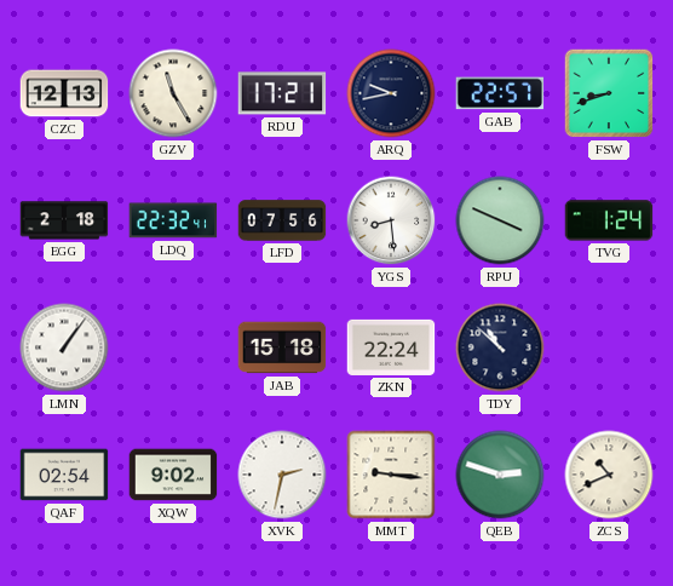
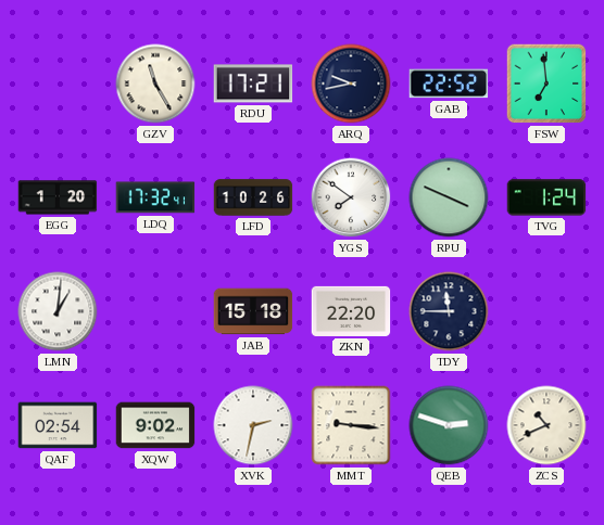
CZC: 12:13 -> none
GAB: 22:57 -> 22:52
FSW: 8:42 -> 6:59
EGG: 2:18 -> 1:20
LDQ: 22:32 -> 17:32
LFD: 07:56 -> 10:26
YGS: 8:29 -> 7:51
LMN: 1:06 -> 1:01
ZKN: 22:24 -> 22:20
TDY: 10:52 -> 11:45
